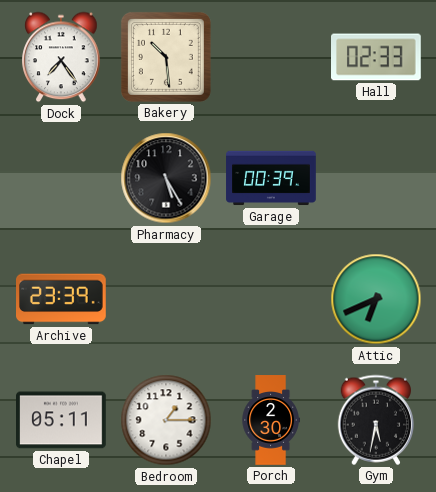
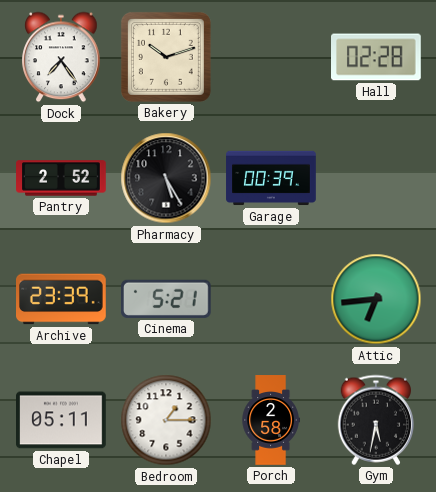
Bakery: 10:29 -> 10:12
Hall: 02:33 -> 02:28
Pantry: none -> 2:52
Cinema: none -> 5:21
Attic: 6:41 -> 6:44
Porch: 2:30 -> 2:58
